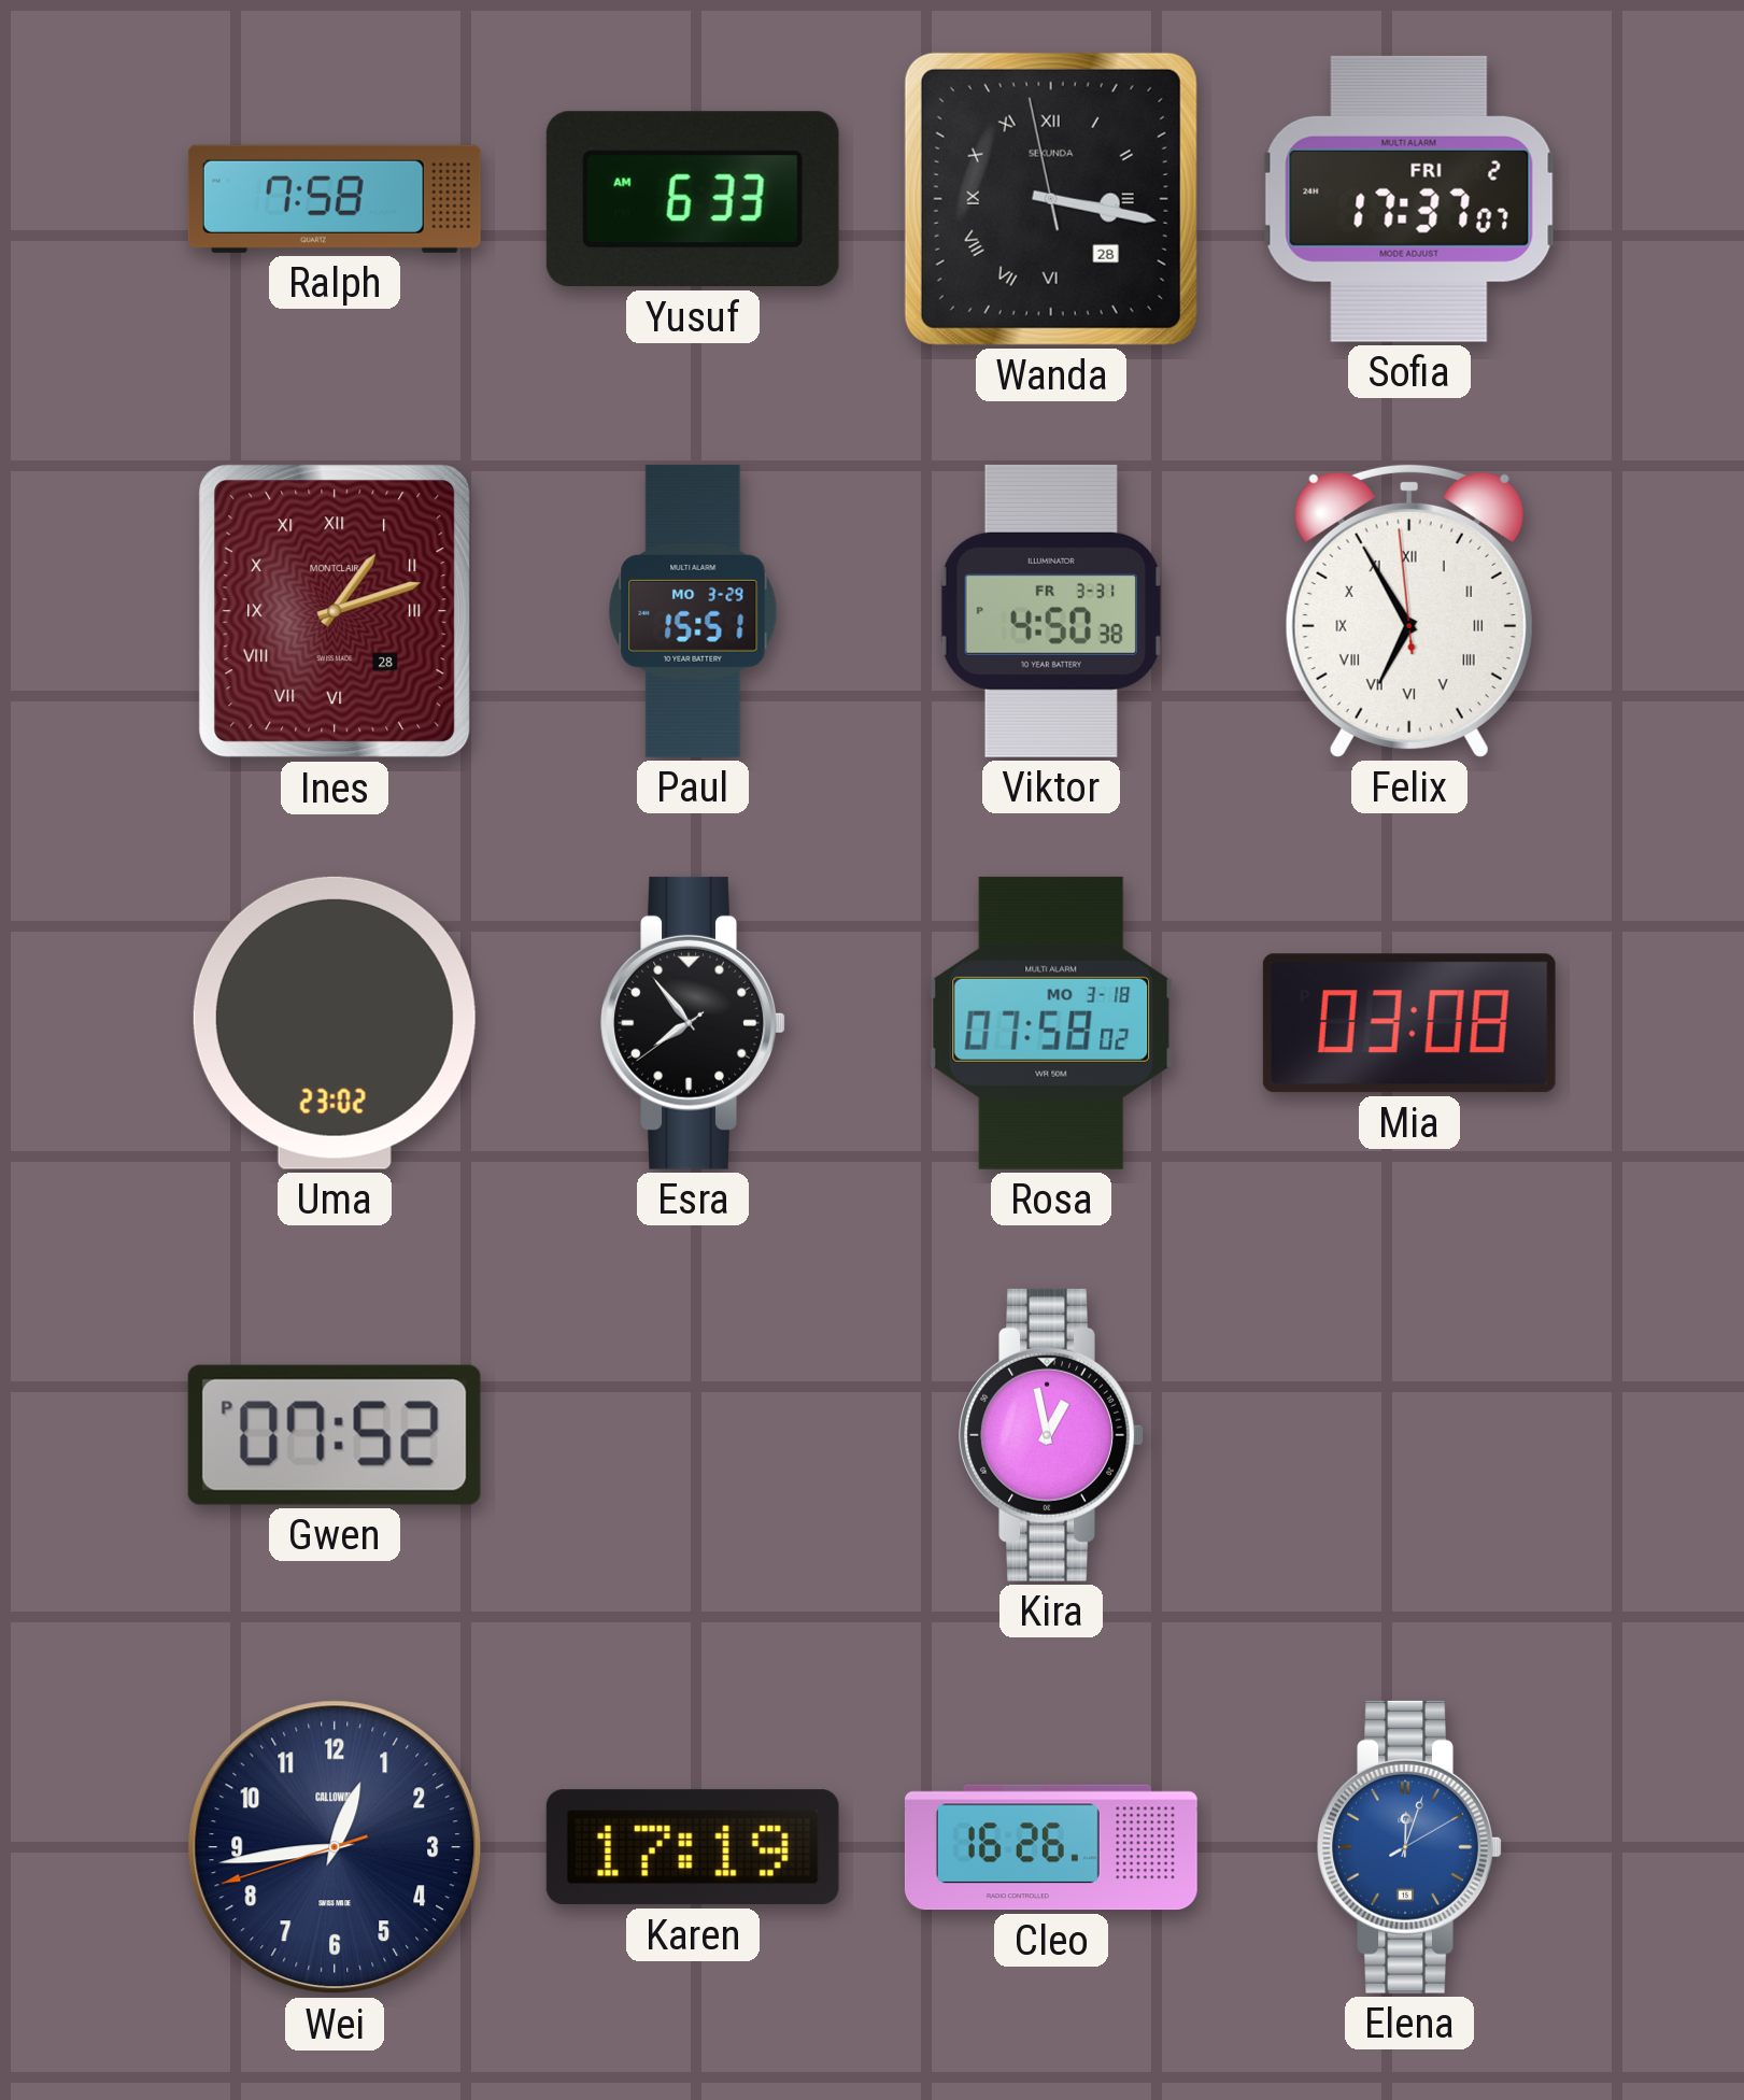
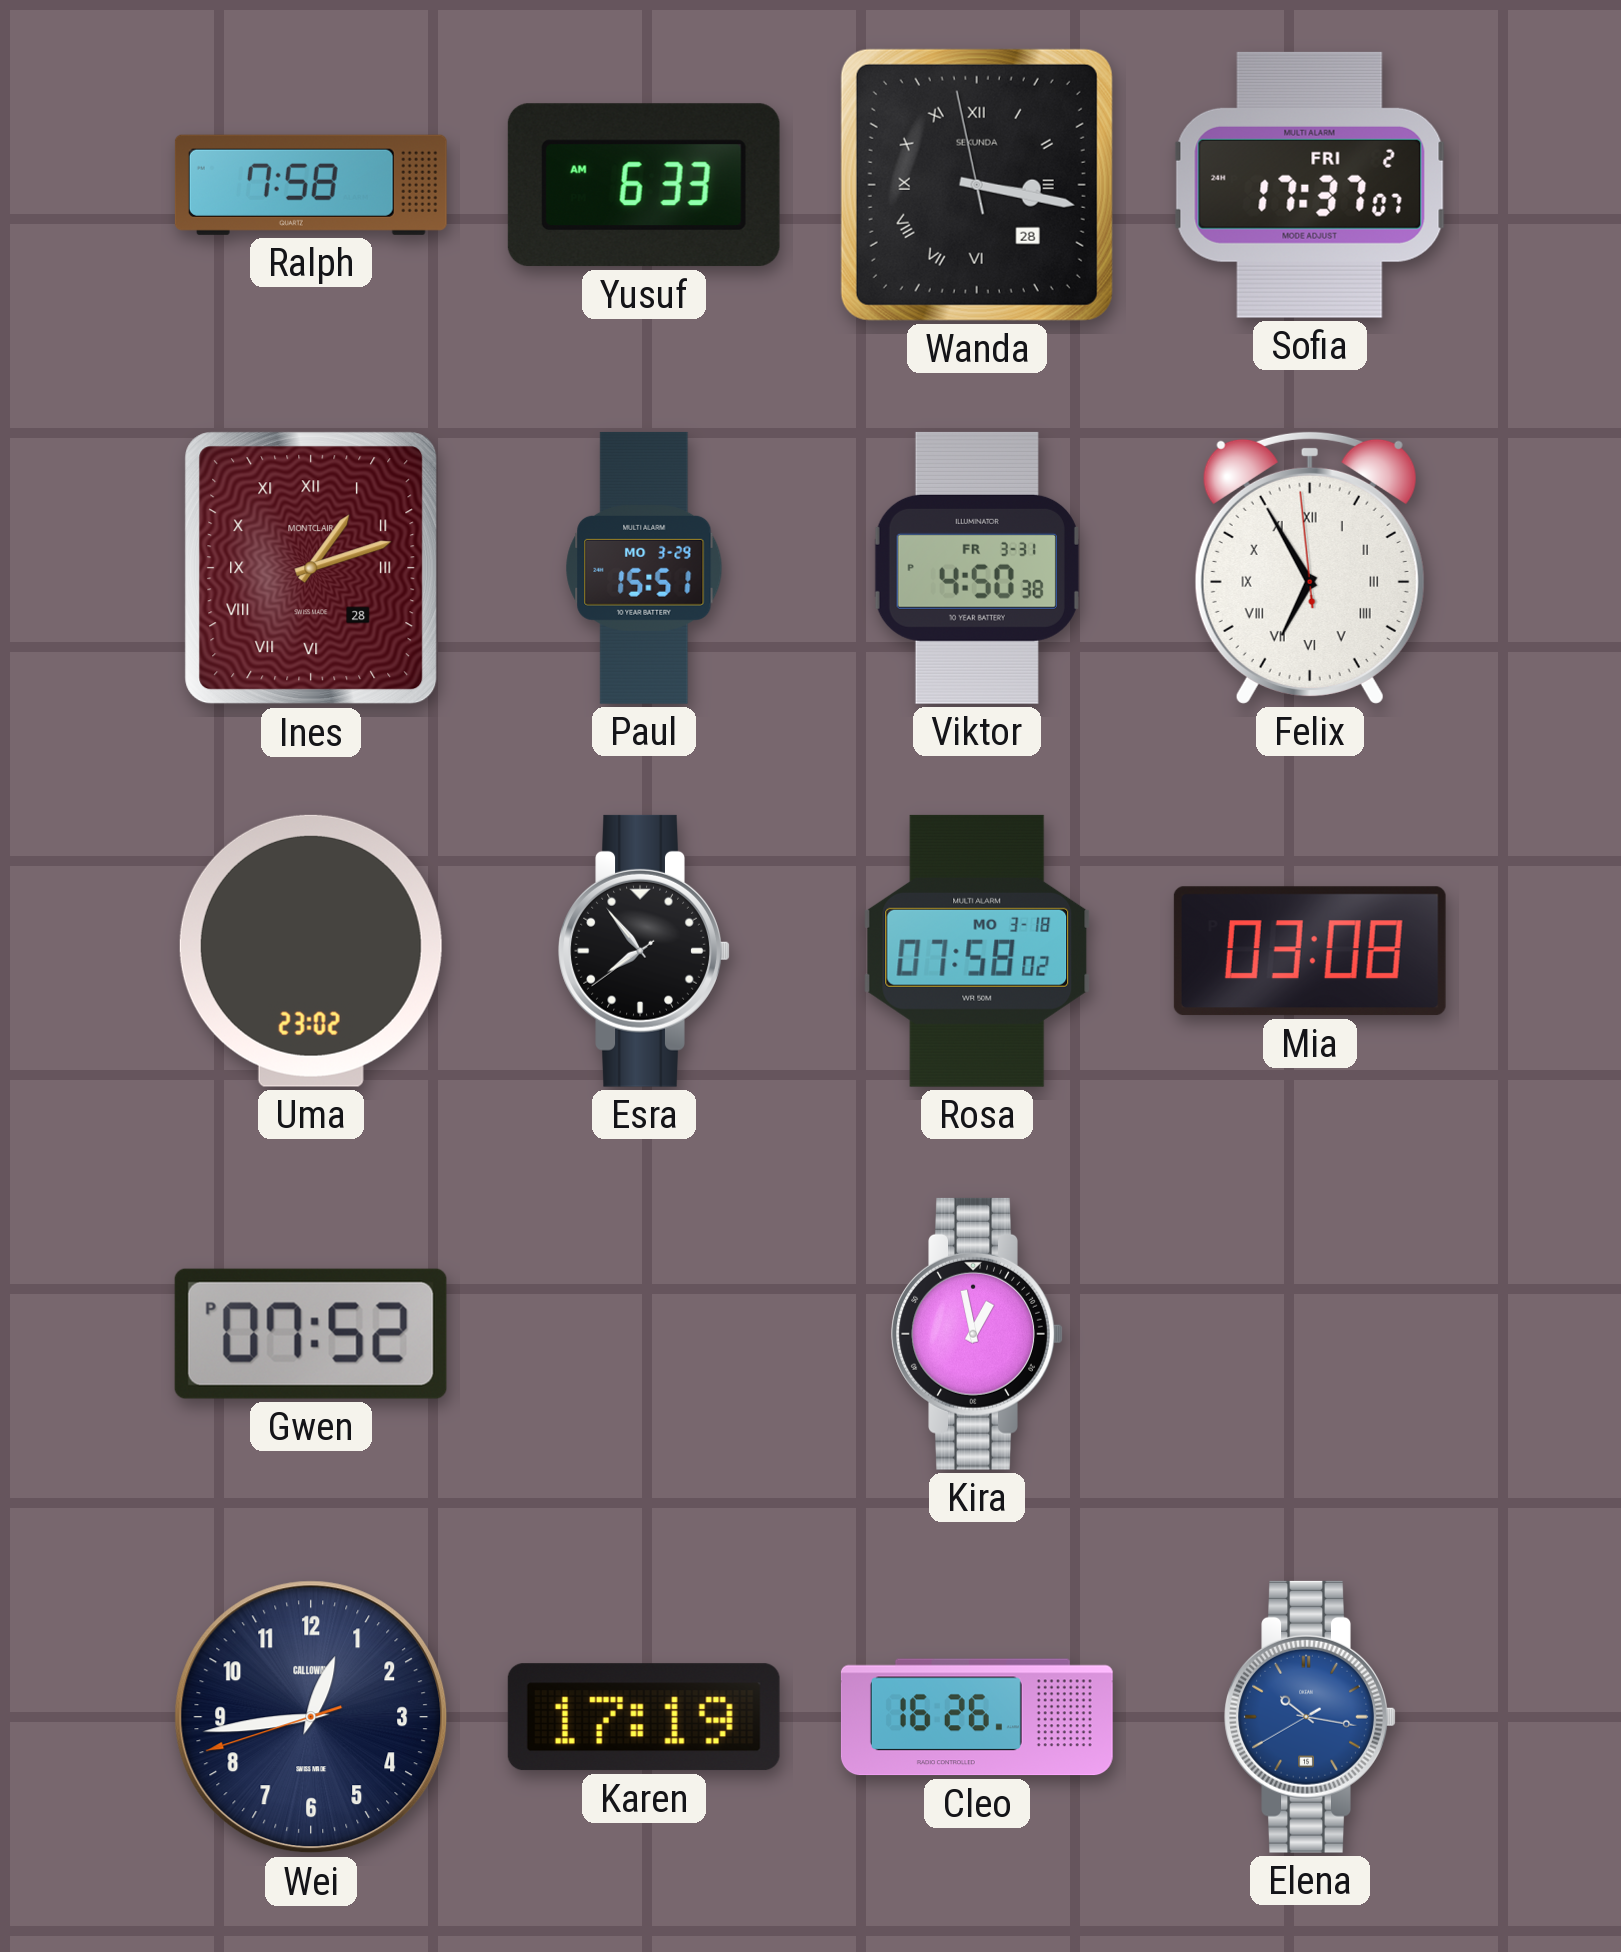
Elena: 12:03 -> 10:16
